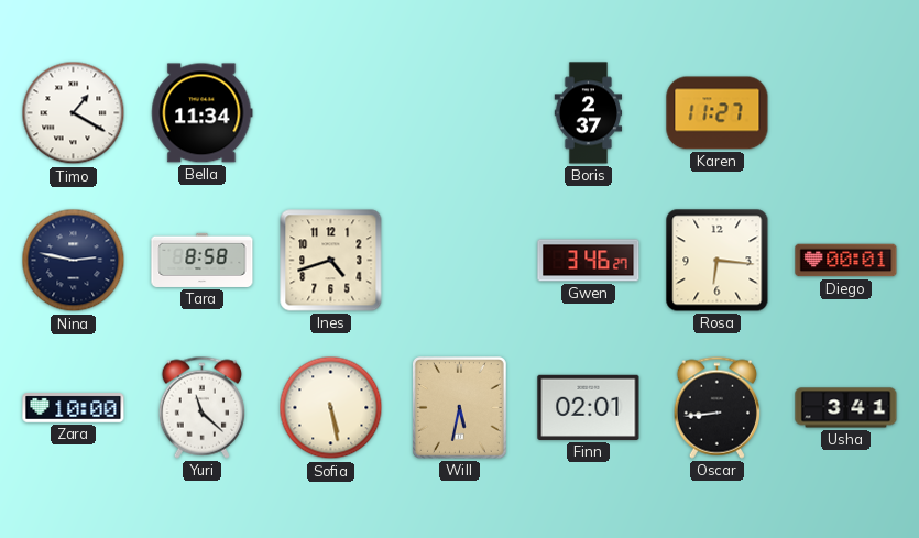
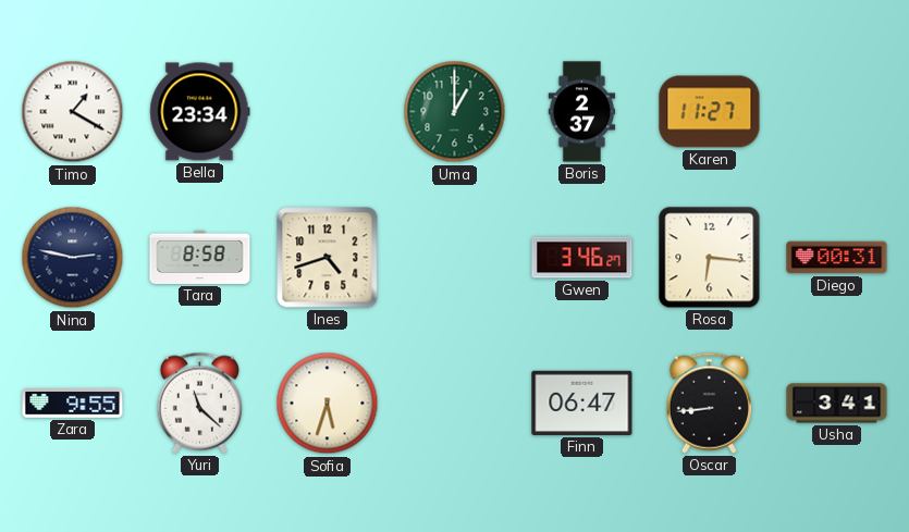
Bella: 11:34 -> 23:34
Uma: none -> 1:00
Diego: 00:01 -> 00:31
Zara: 10:00 -> 9:55
Sofia: 5:28 -> 5:33
Will: 5:32 -> none
Finn: 02:01 -> 06:47
